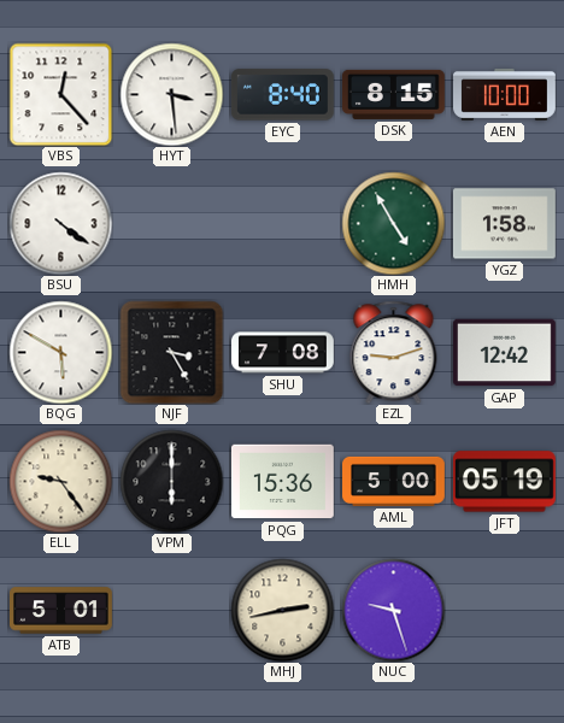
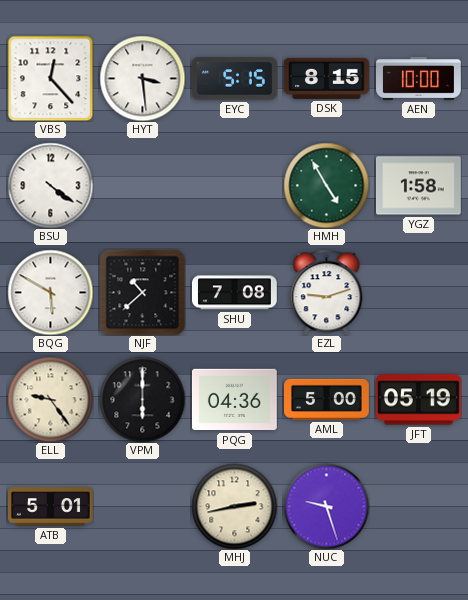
EYC: 8:40 -> 5:15
NJF: 3:25 -> 10:38
GAP: 12:42 -> none
PQG: 15:36 -> 04:36
